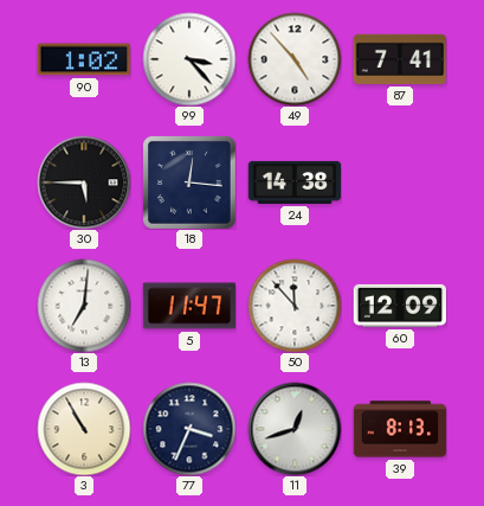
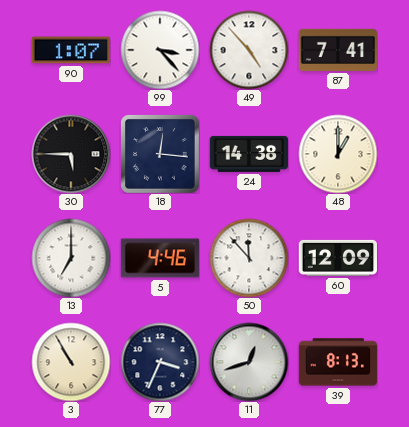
90: 1:02 -> 1:07
48: none -> 1:00
13: 7:01 -> 7:00
5: 11:47 -> 4:46
